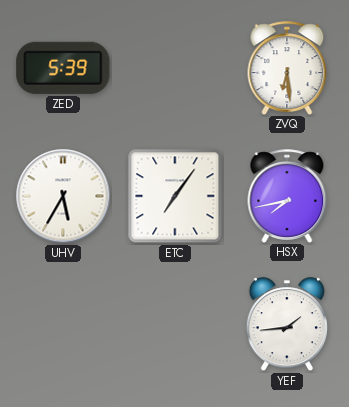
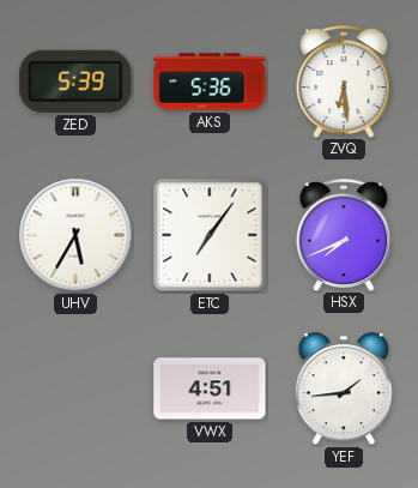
AKS: none -> 5:36
HSX: 7:43 -> 7:41
VWX: none -> 4:51
